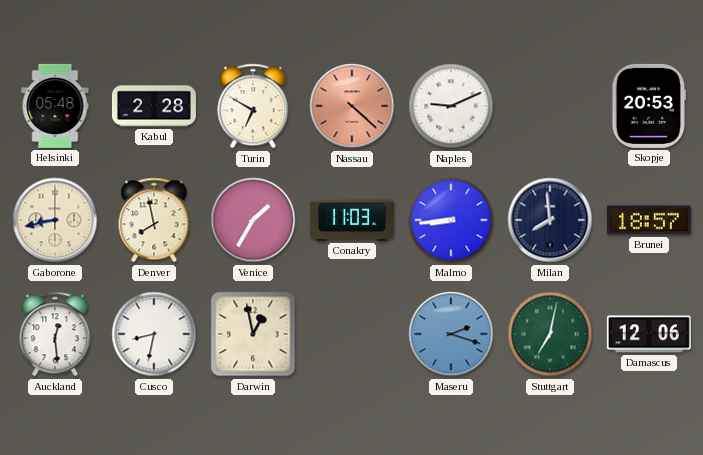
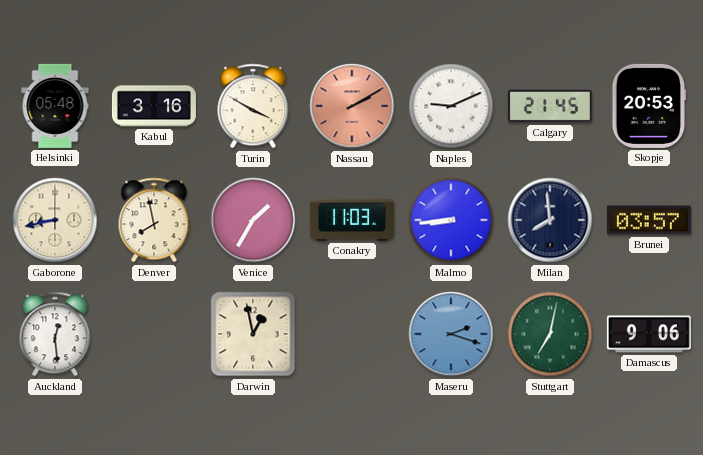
Kabul: 2:28 -> 3:16
Turin: 6:50 -> 3:50
Nassau: 4:22 -> 2:10
Calgary: none -> 21:45
Brunei: 18:57 -> 03:57
Cusco: 8:32 -> none
Damascus: 12:06 -> 9:06
